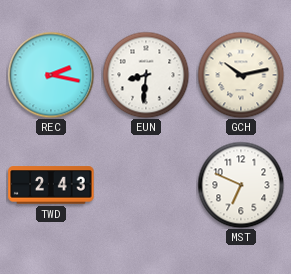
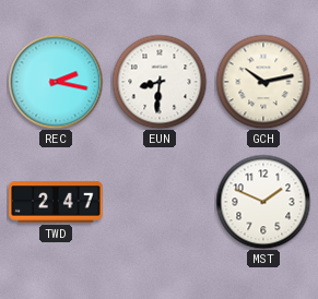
TWD: 2:43 -> 2:47
MST: 6:49 -> 1:49
